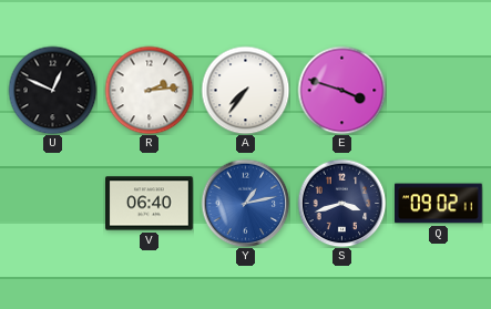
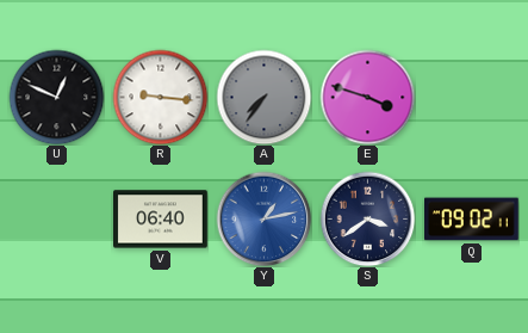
R: 2:14 -> 9:16
A dial: white -> grey
S: 3:42 -> 3:39
